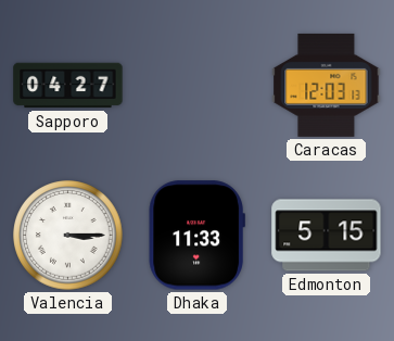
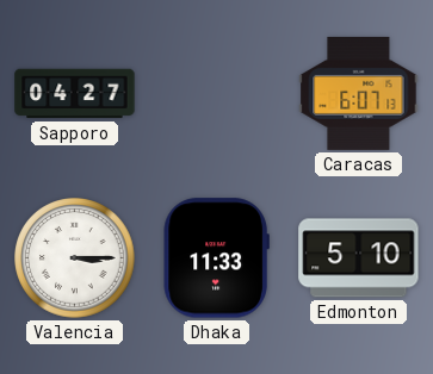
Caracas: 12:03 -> 6:07
Edmonton: 5:15 -> 5:10
